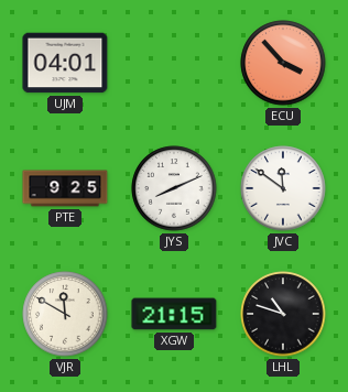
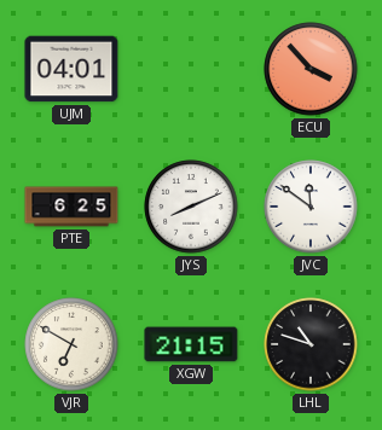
PTE: 9:25 -> 6:25
VJR: 11:50 -> 6:50
